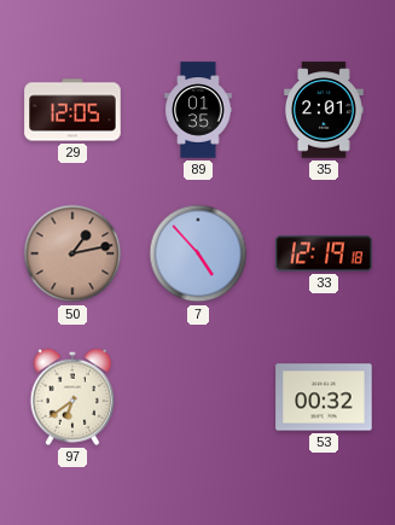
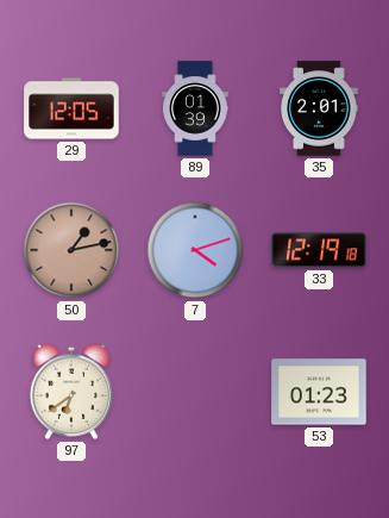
89: 01:35 -> 01:39
7: 4:53 -> 4:12
53: 00:32 -> 01:23
